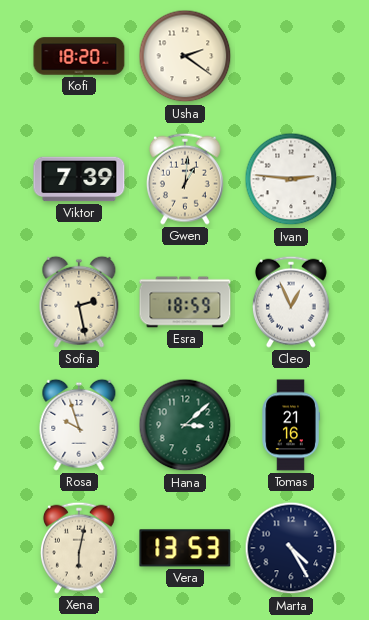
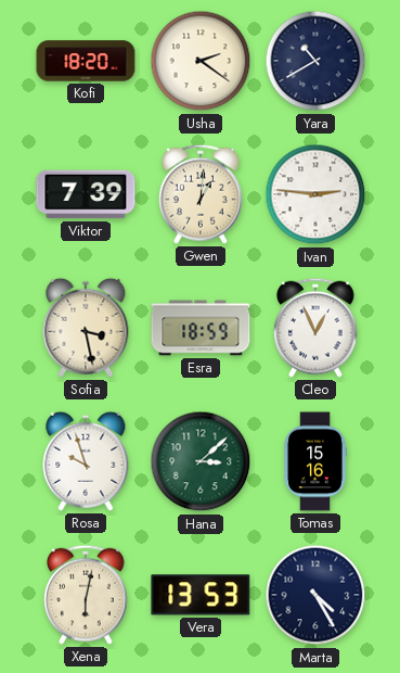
Yara: none -> 10:40
Sofia: 2:28 -> 3:28
Tomas: 21:16 -> 15:16
